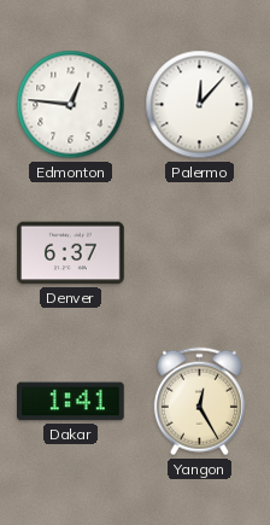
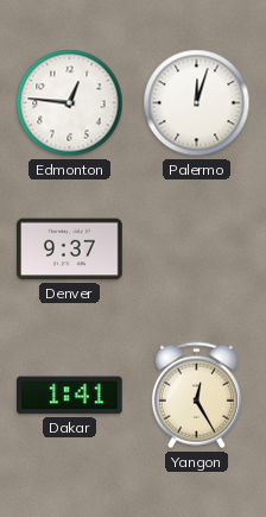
Palermo: 12:07 -> 12:03
Denver: 6:37 -> 9:37
